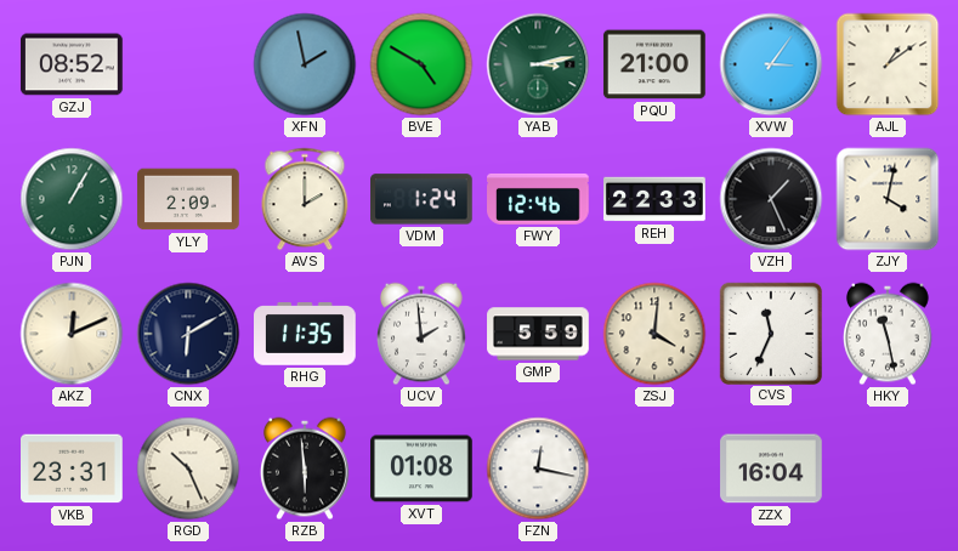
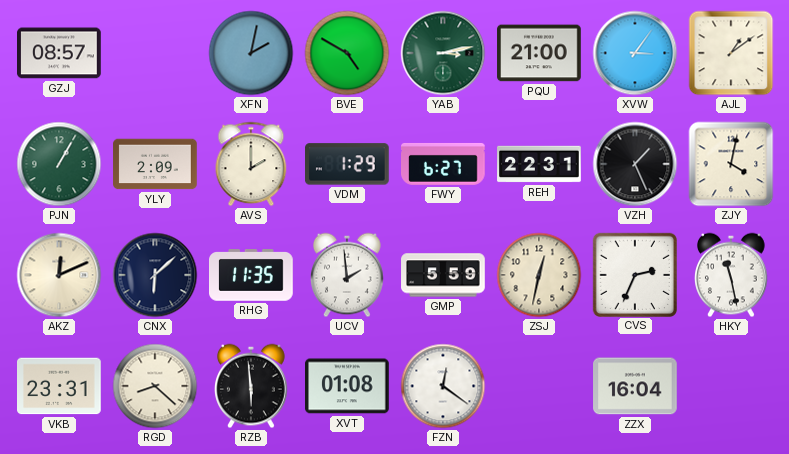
GZJ: 08:52 -> 08:57
XFN: 1:58 -> 2:02
VDM: 1:24 -> 1:29
FWY: 12:46 -> 6:27
REH: 22:33 -> 22:31
CNX: 6:10 -> 6:08
ZSJ: 4:01 -> 12:32
CVS: 11:34 -> 2:34
RGD: 10:26 -> 8:22
FZN: 12:17 -> 12:21
